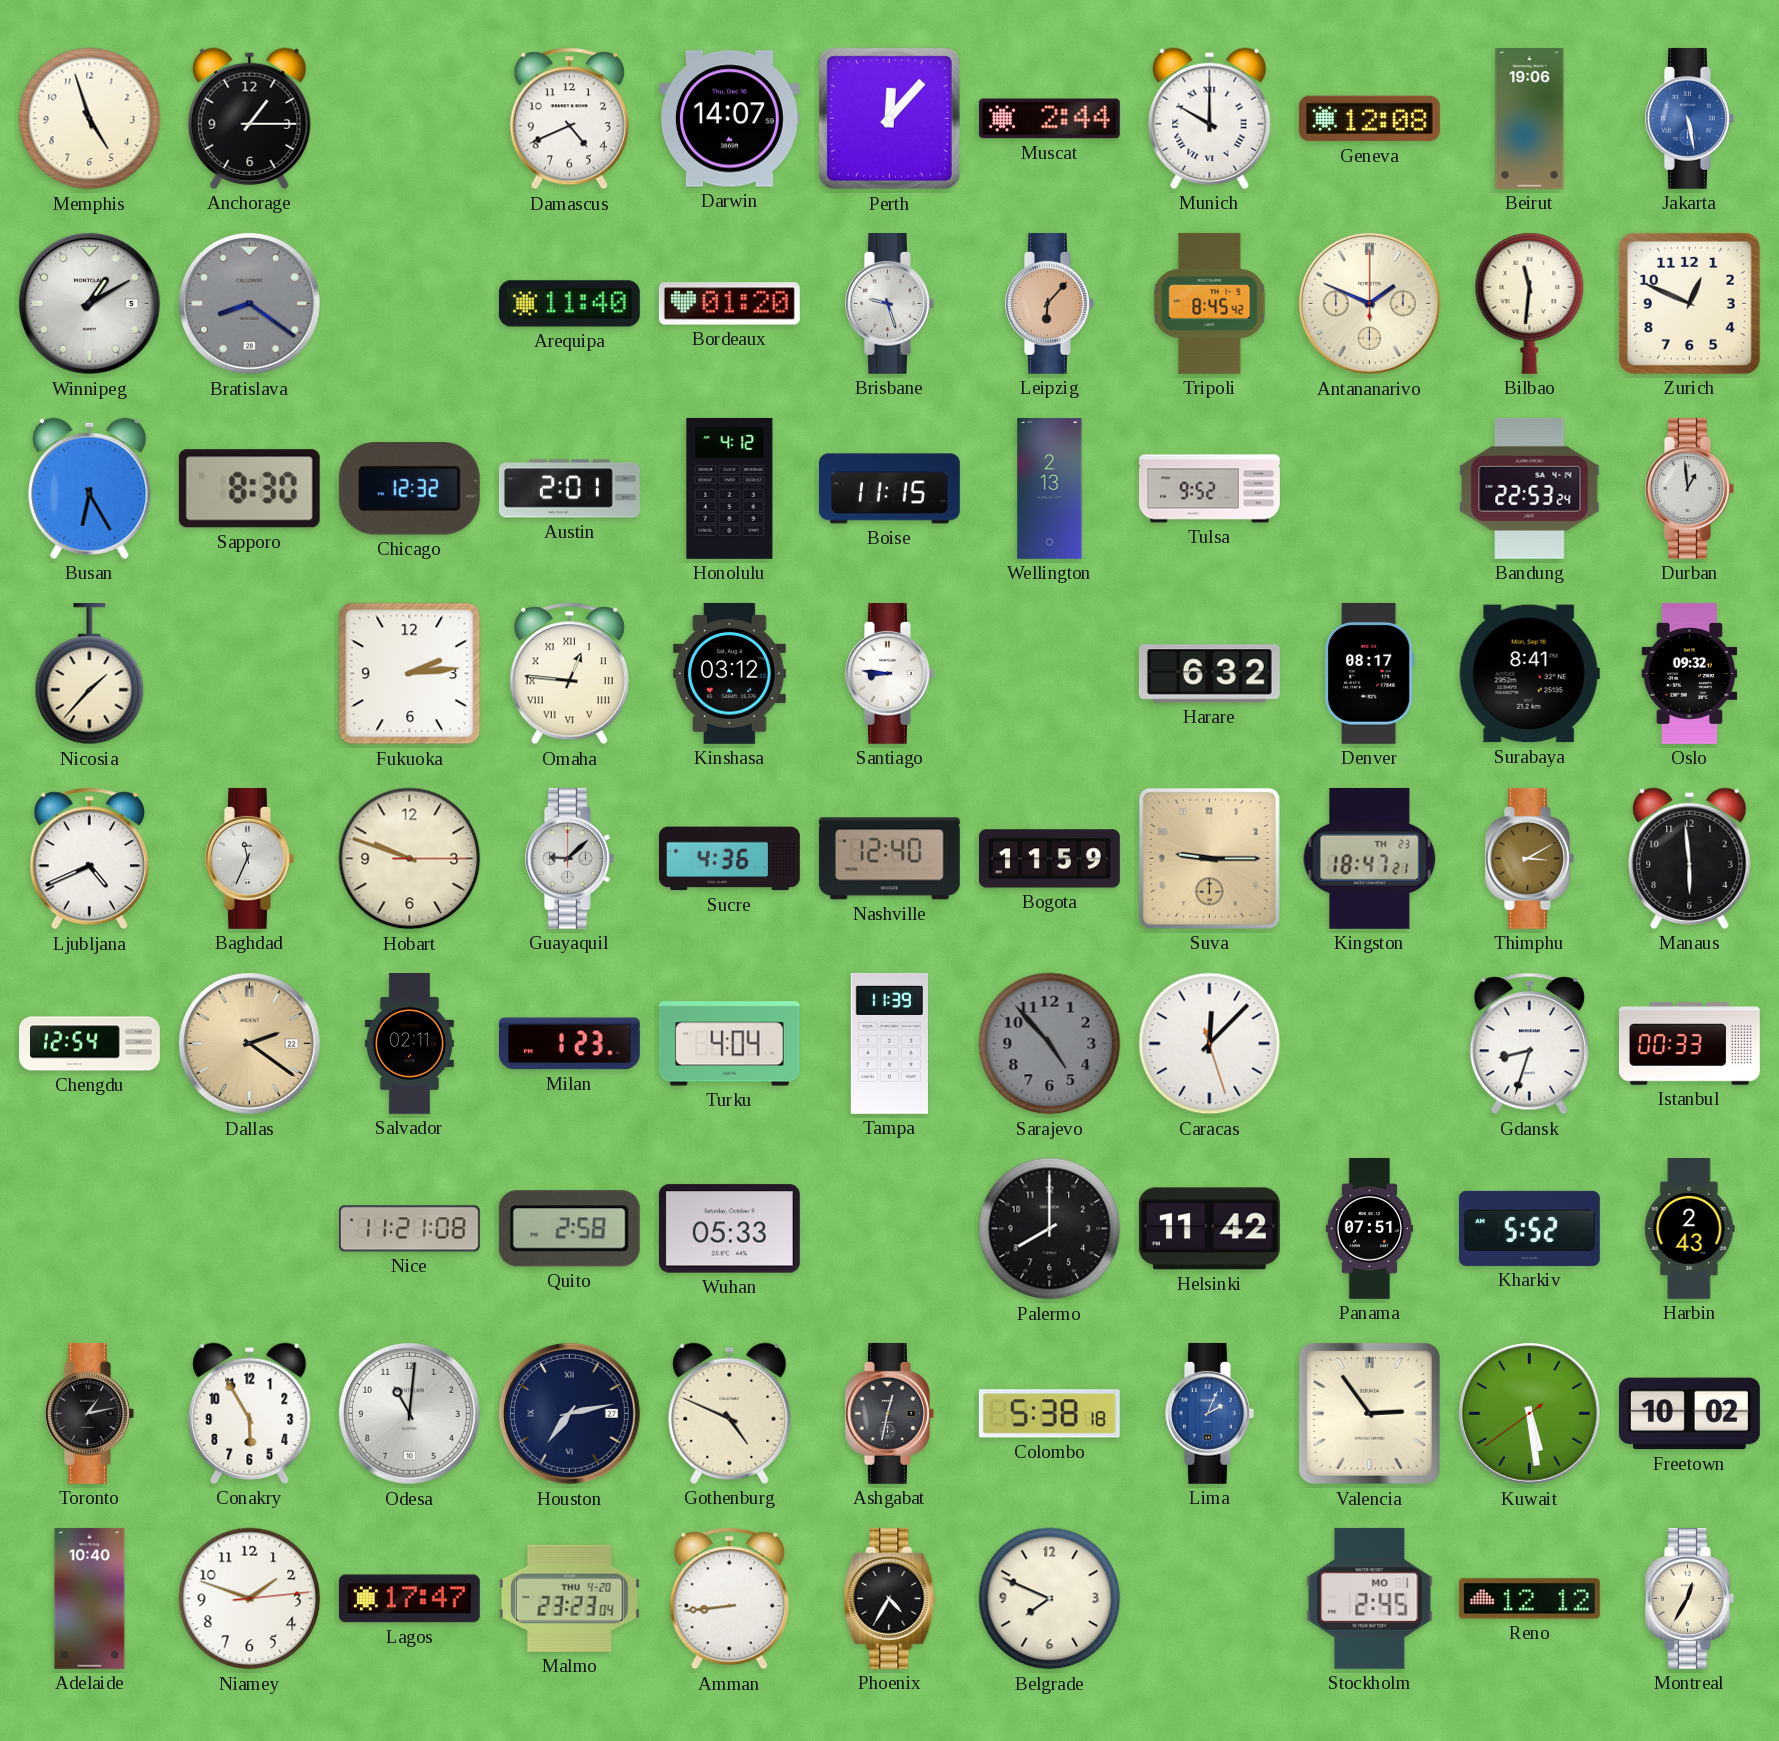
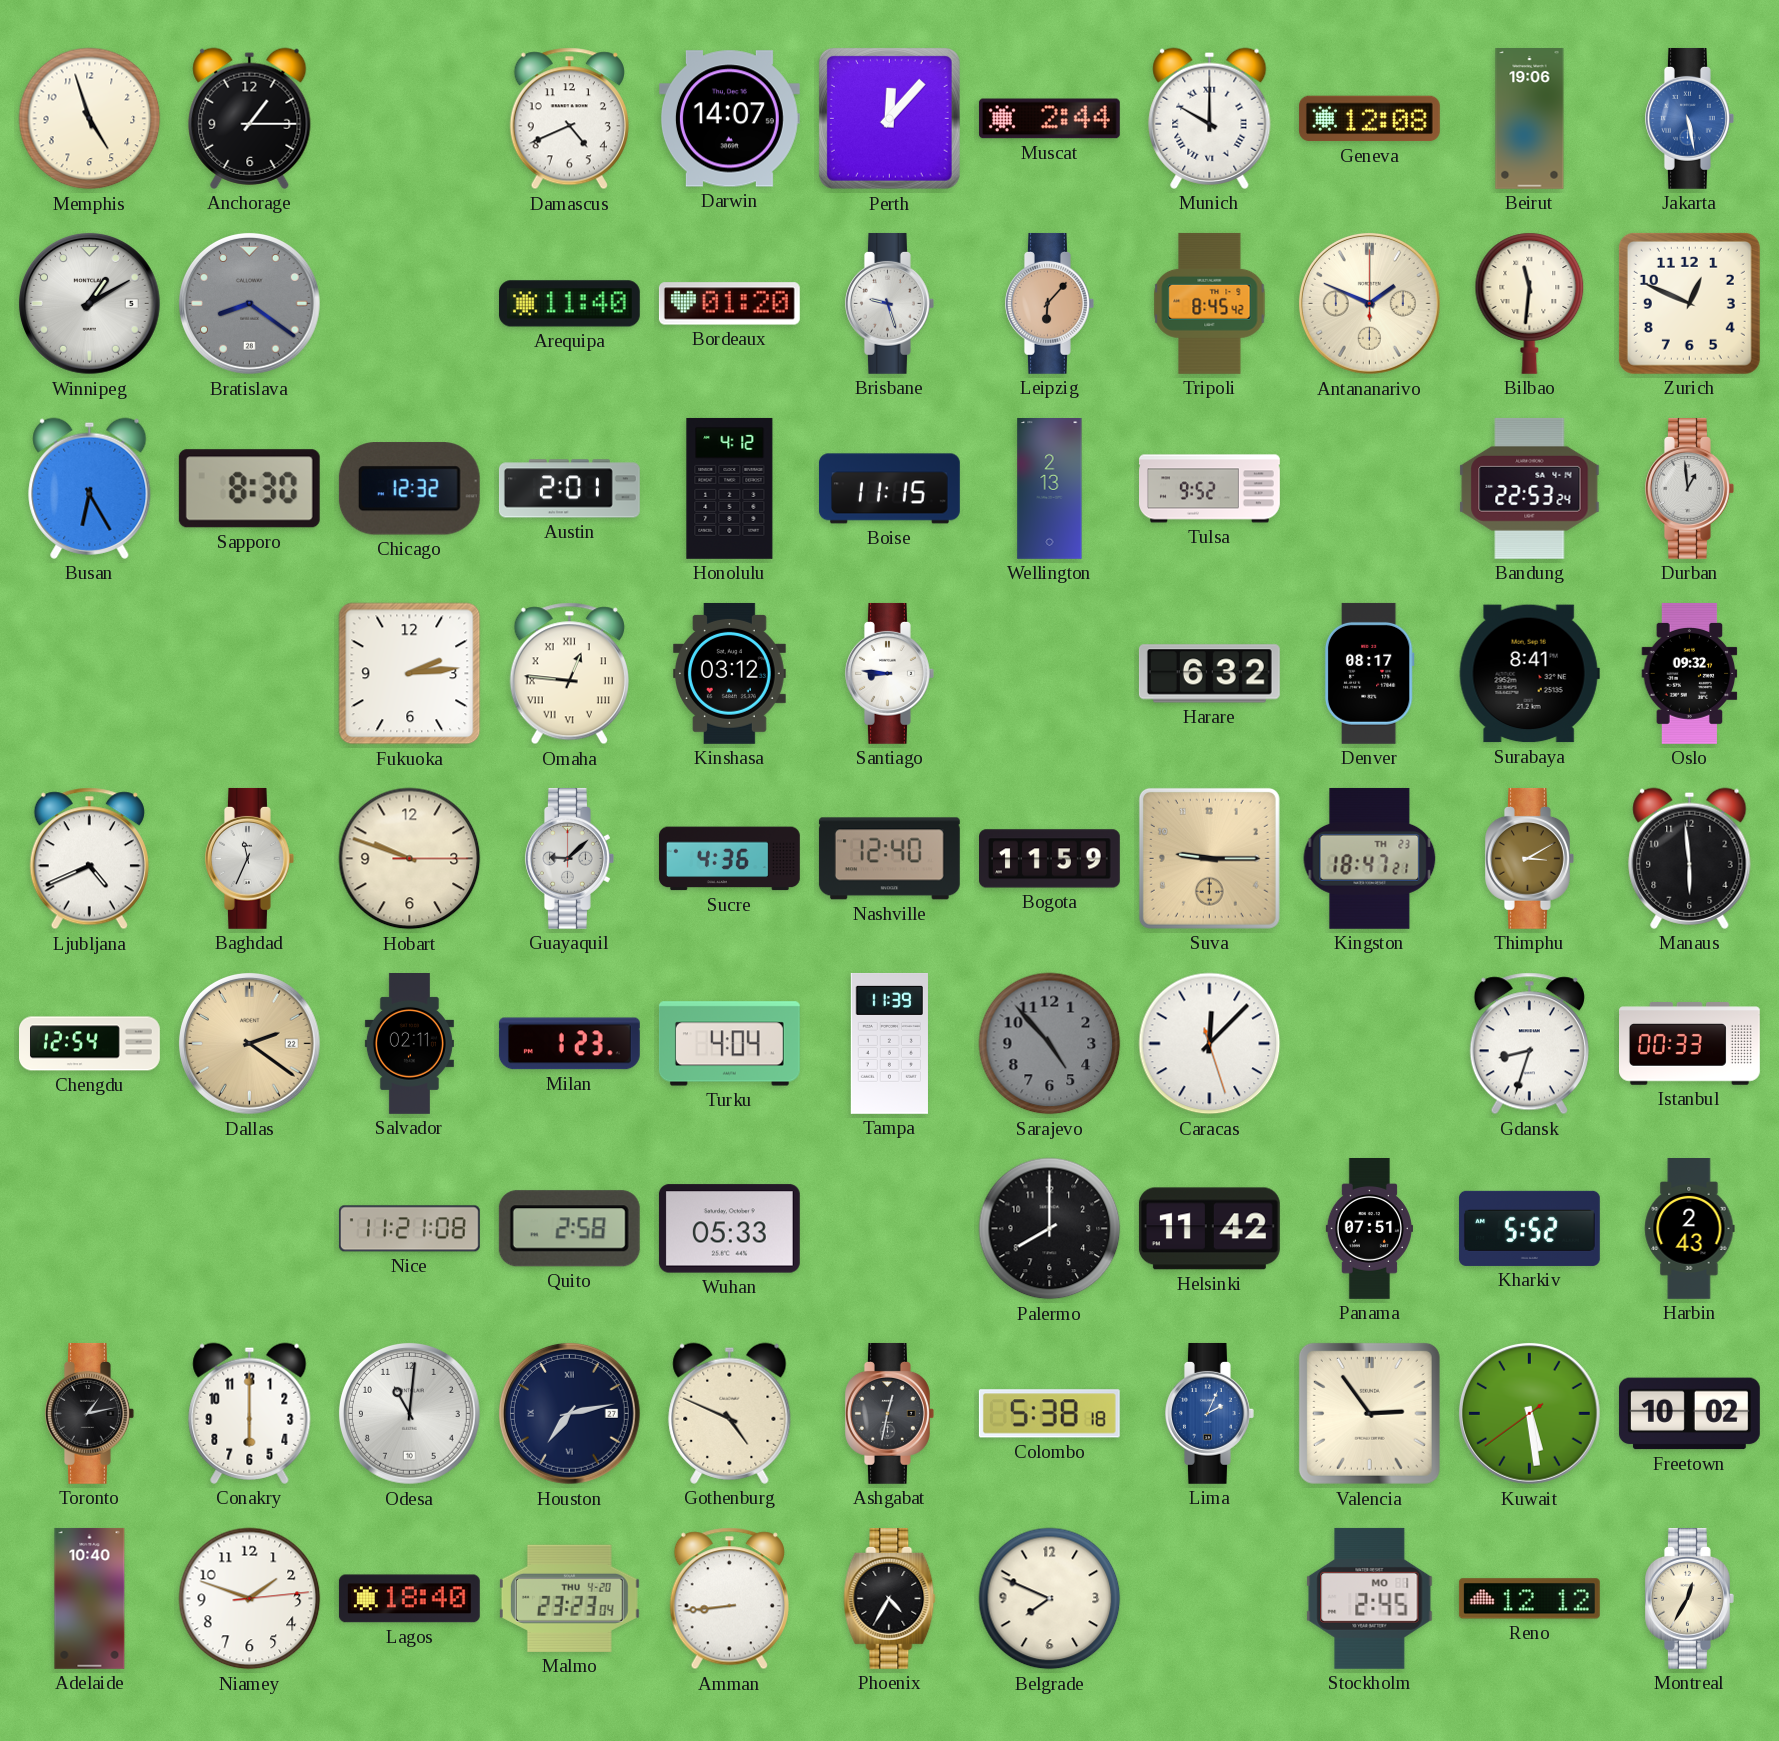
Nicosia: 1:37 -> none
Conakry: 5:55 -> 6:00
Lagos: 17:47 -> 18:40
